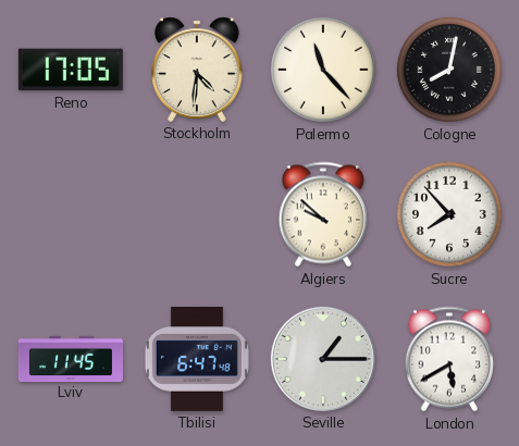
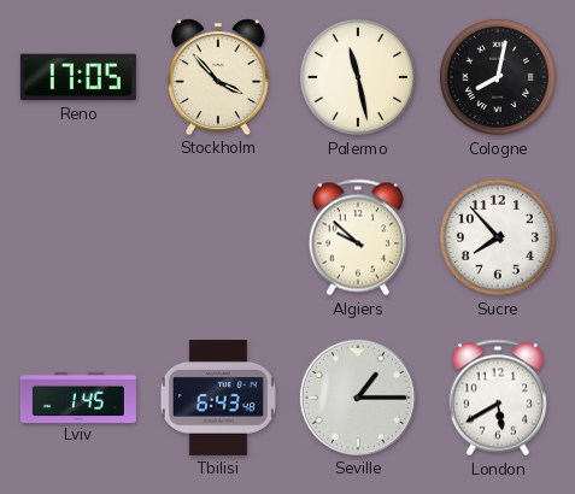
Stockholm: 4:31 -> 3:53
Palermo: 11:23 -> 11:28
Lviv: 11:45 -> 1:45
Tbilisi: 6:47 -> 6:43
